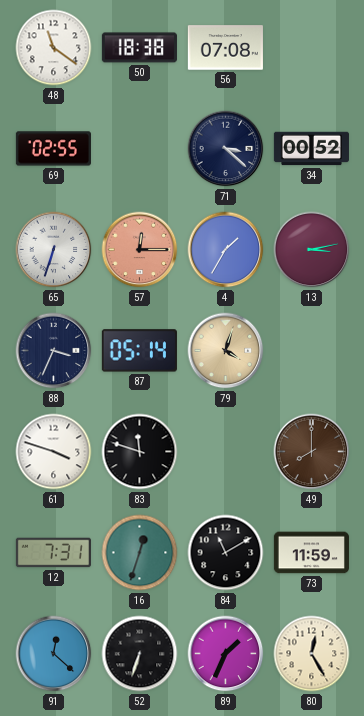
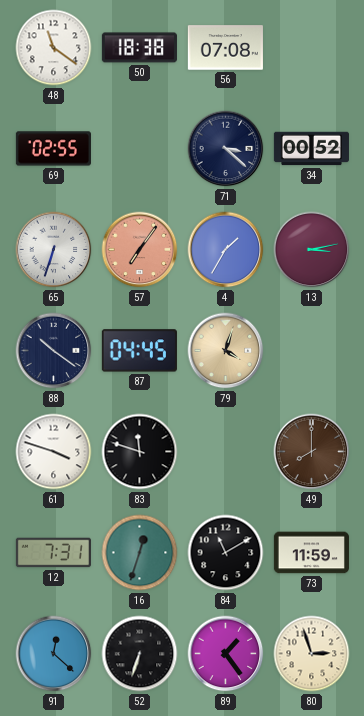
57: 12:15 -> 7:06
88: 3:34 -> 10:21
87: 05:14 -> 04:45
89: 1:34 -> 1:24
80: 12:25 -> 2:57
